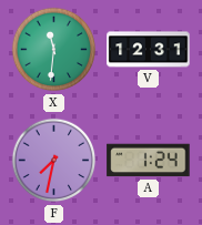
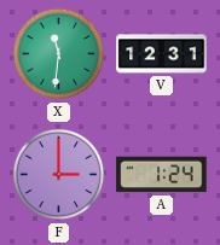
F: 7:32 -> 3:00
